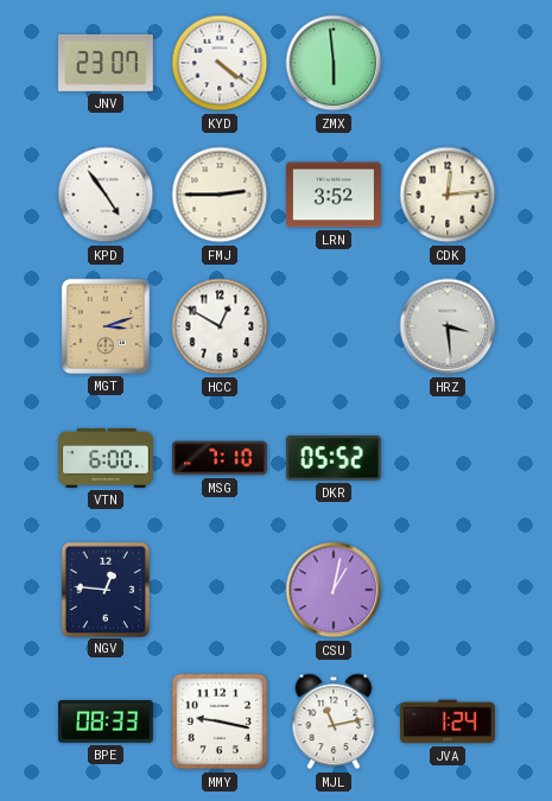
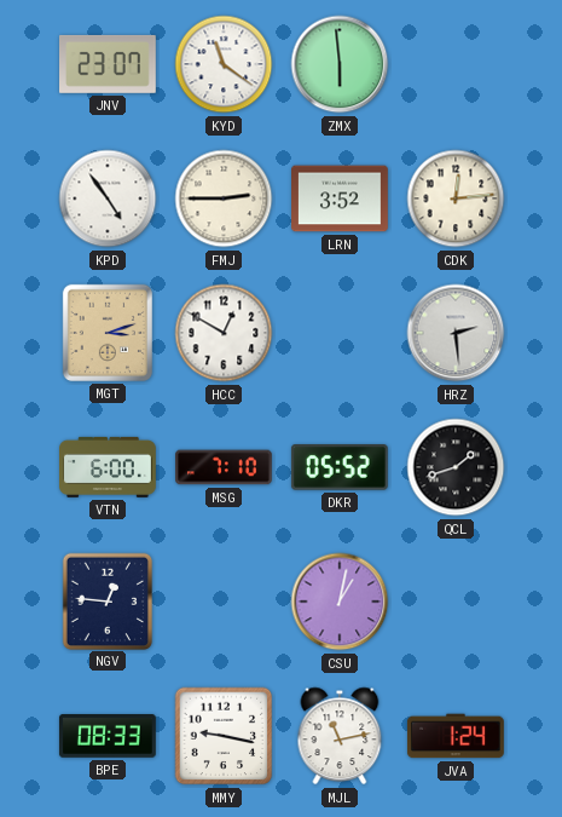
KYD: 4:21 -> 11:21
HRZ: 3:29 -> 2:29
QCL: none -> 1:42
